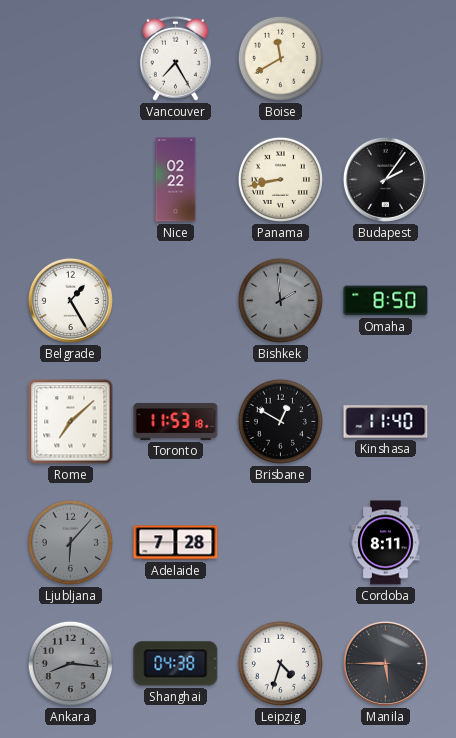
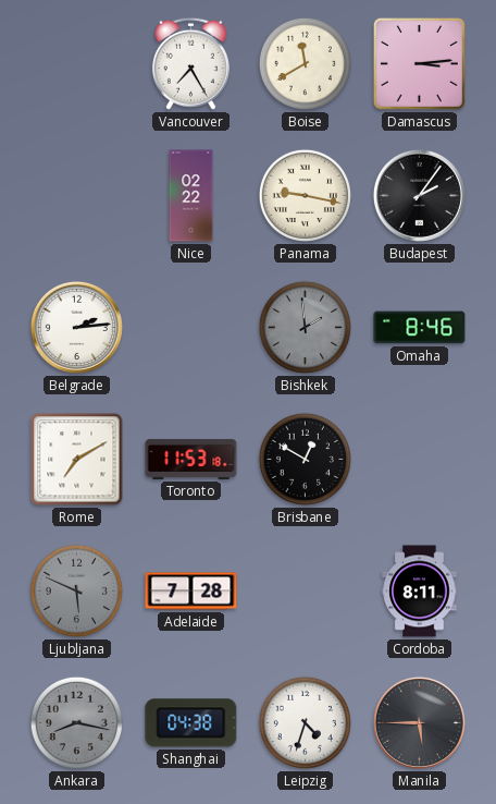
Damascus: none -> 3:14
Panama: 8:43 -> 9:17
Belgrade: 1:25 -> 2:14
Omaha: 8:50 -> 8:46
Rome: 7:08 -> 7:10
Kinshasa: 11:40 -> none
Ljubljana: 6:07 -> 5:49
Ankara: 8:16 -> 8:17
